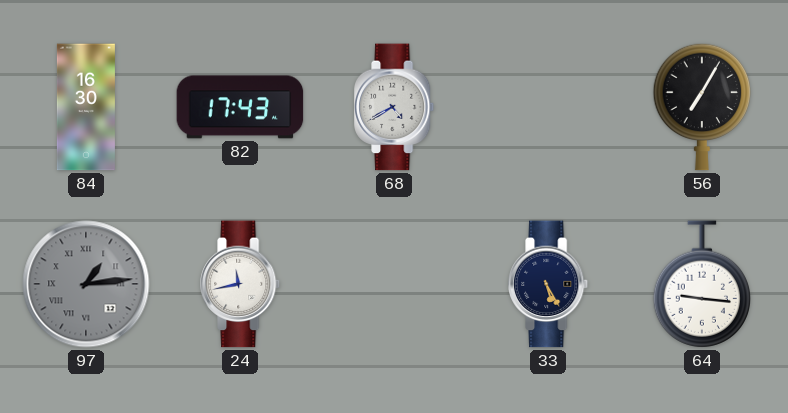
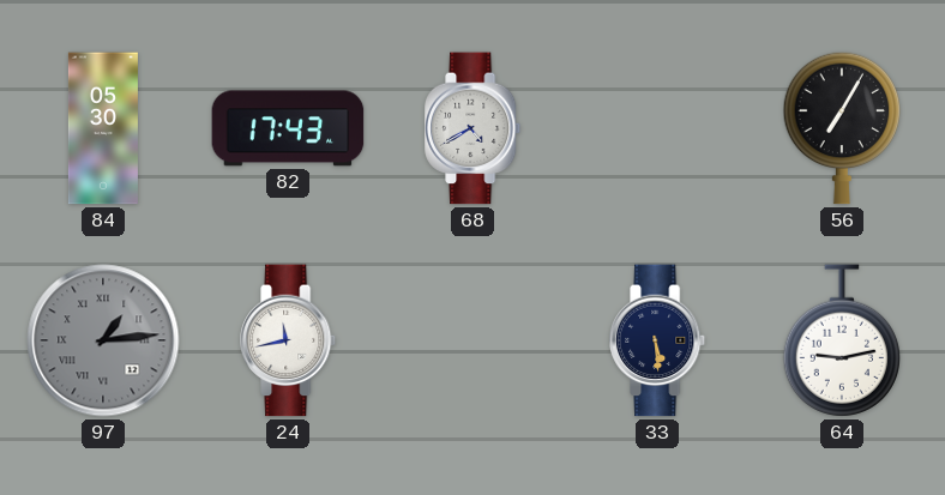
84: 16:30 -> 05:30
33: 5:25 -> 5:29
64: 9:16 -> 9:13
